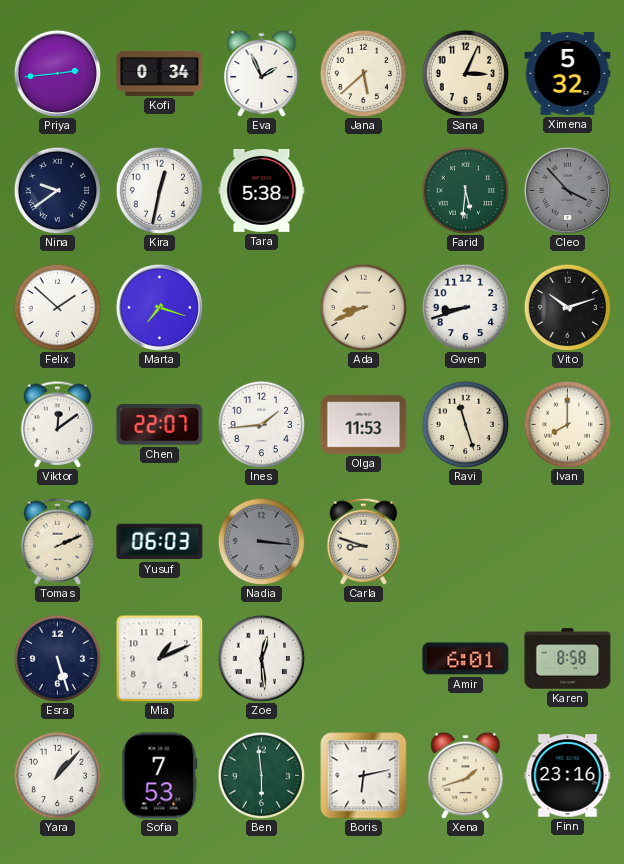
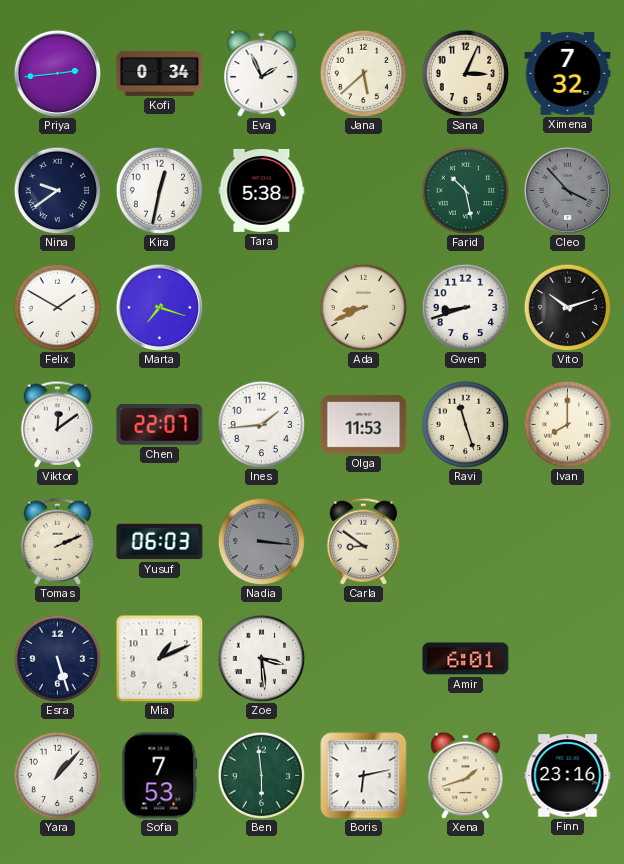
Ximena: 5:32 -> 7:32
Farid: 5:31 -> 10:28
Felix: 1:52 -> 1:50
Carla: 8:48 -> 8:51
Zoe: 12:29 -> 3:29
Karen: 8:58 -> none
